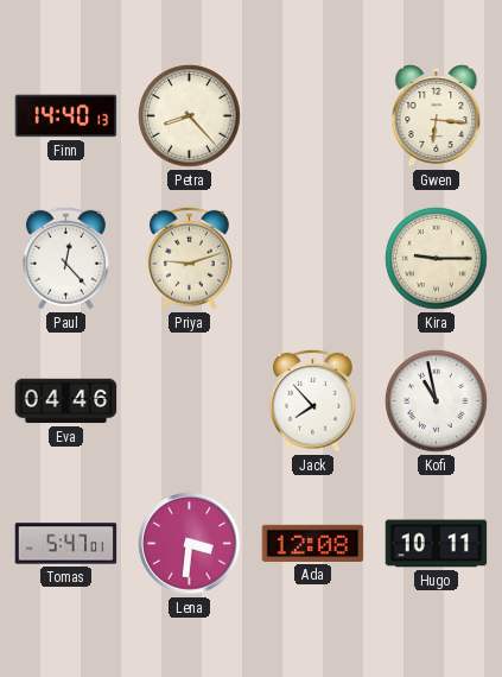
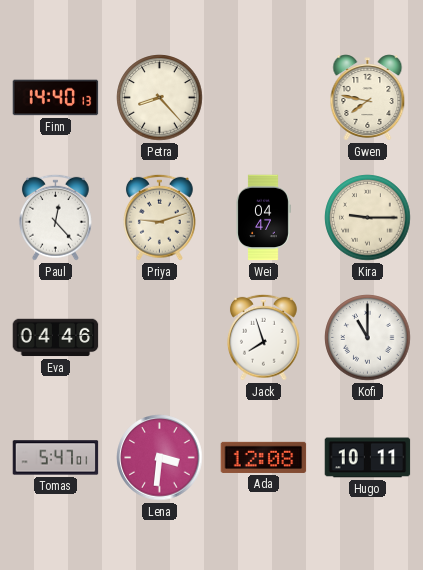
Gwen: 6:16 -> 7:47
Wei: none -> 04:47
Jack: 7:53 -> 7:57
Kofi: 10:58 -> 11:00
